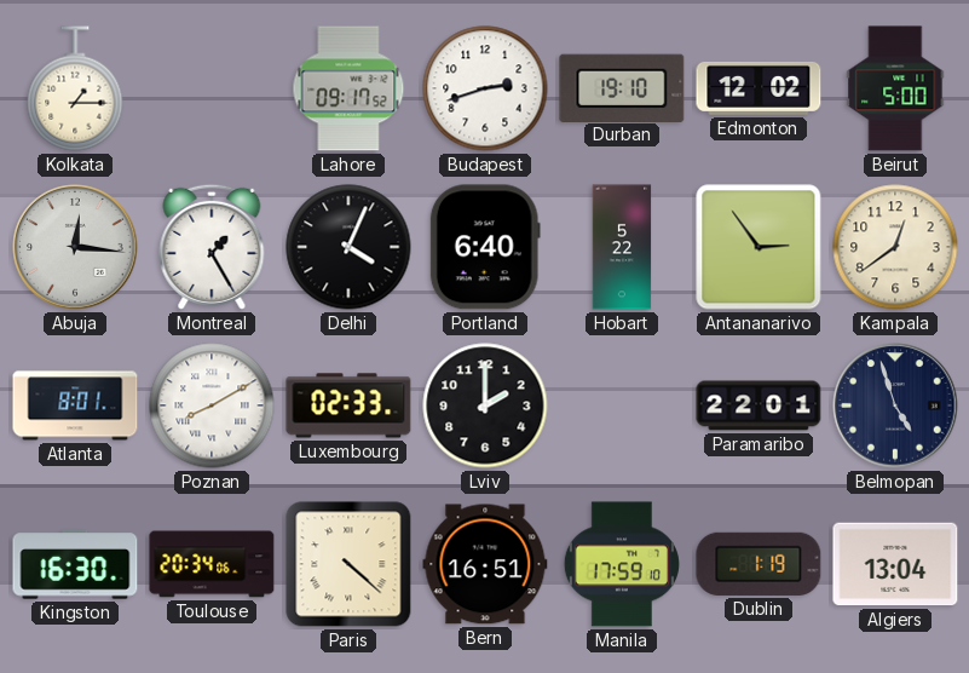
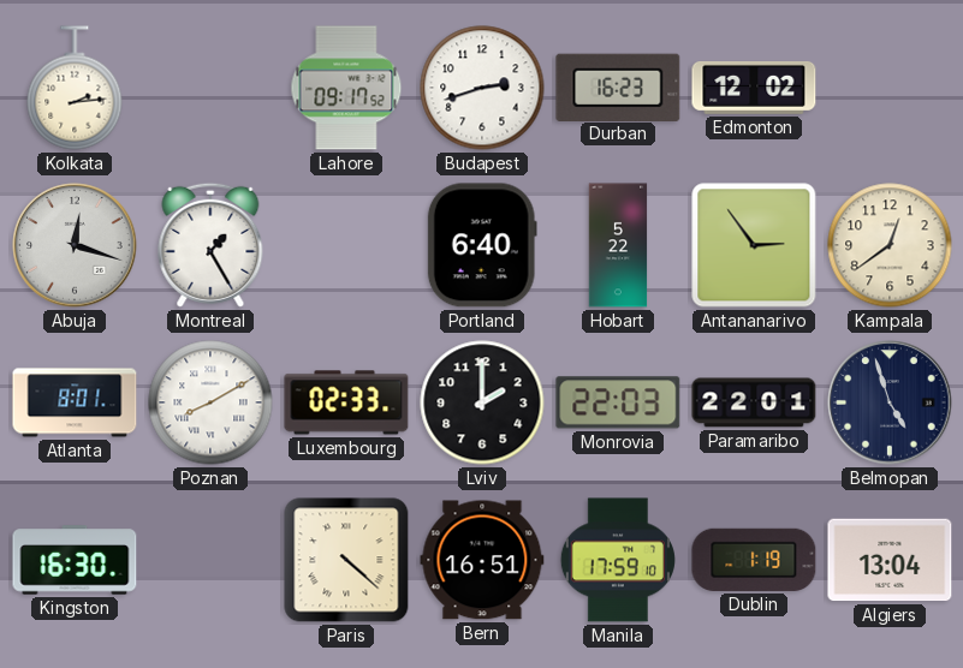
Kolkata: 1:15 -> 2:14
Durban: 19:10 -> 16:23
Beirut: 5:00 -> none
Abuja: 12:16 -> 12:18
Delhi: 4:04 -> none
Monrovia: none -> 22:03
Toulouse: 20:34 -> none
